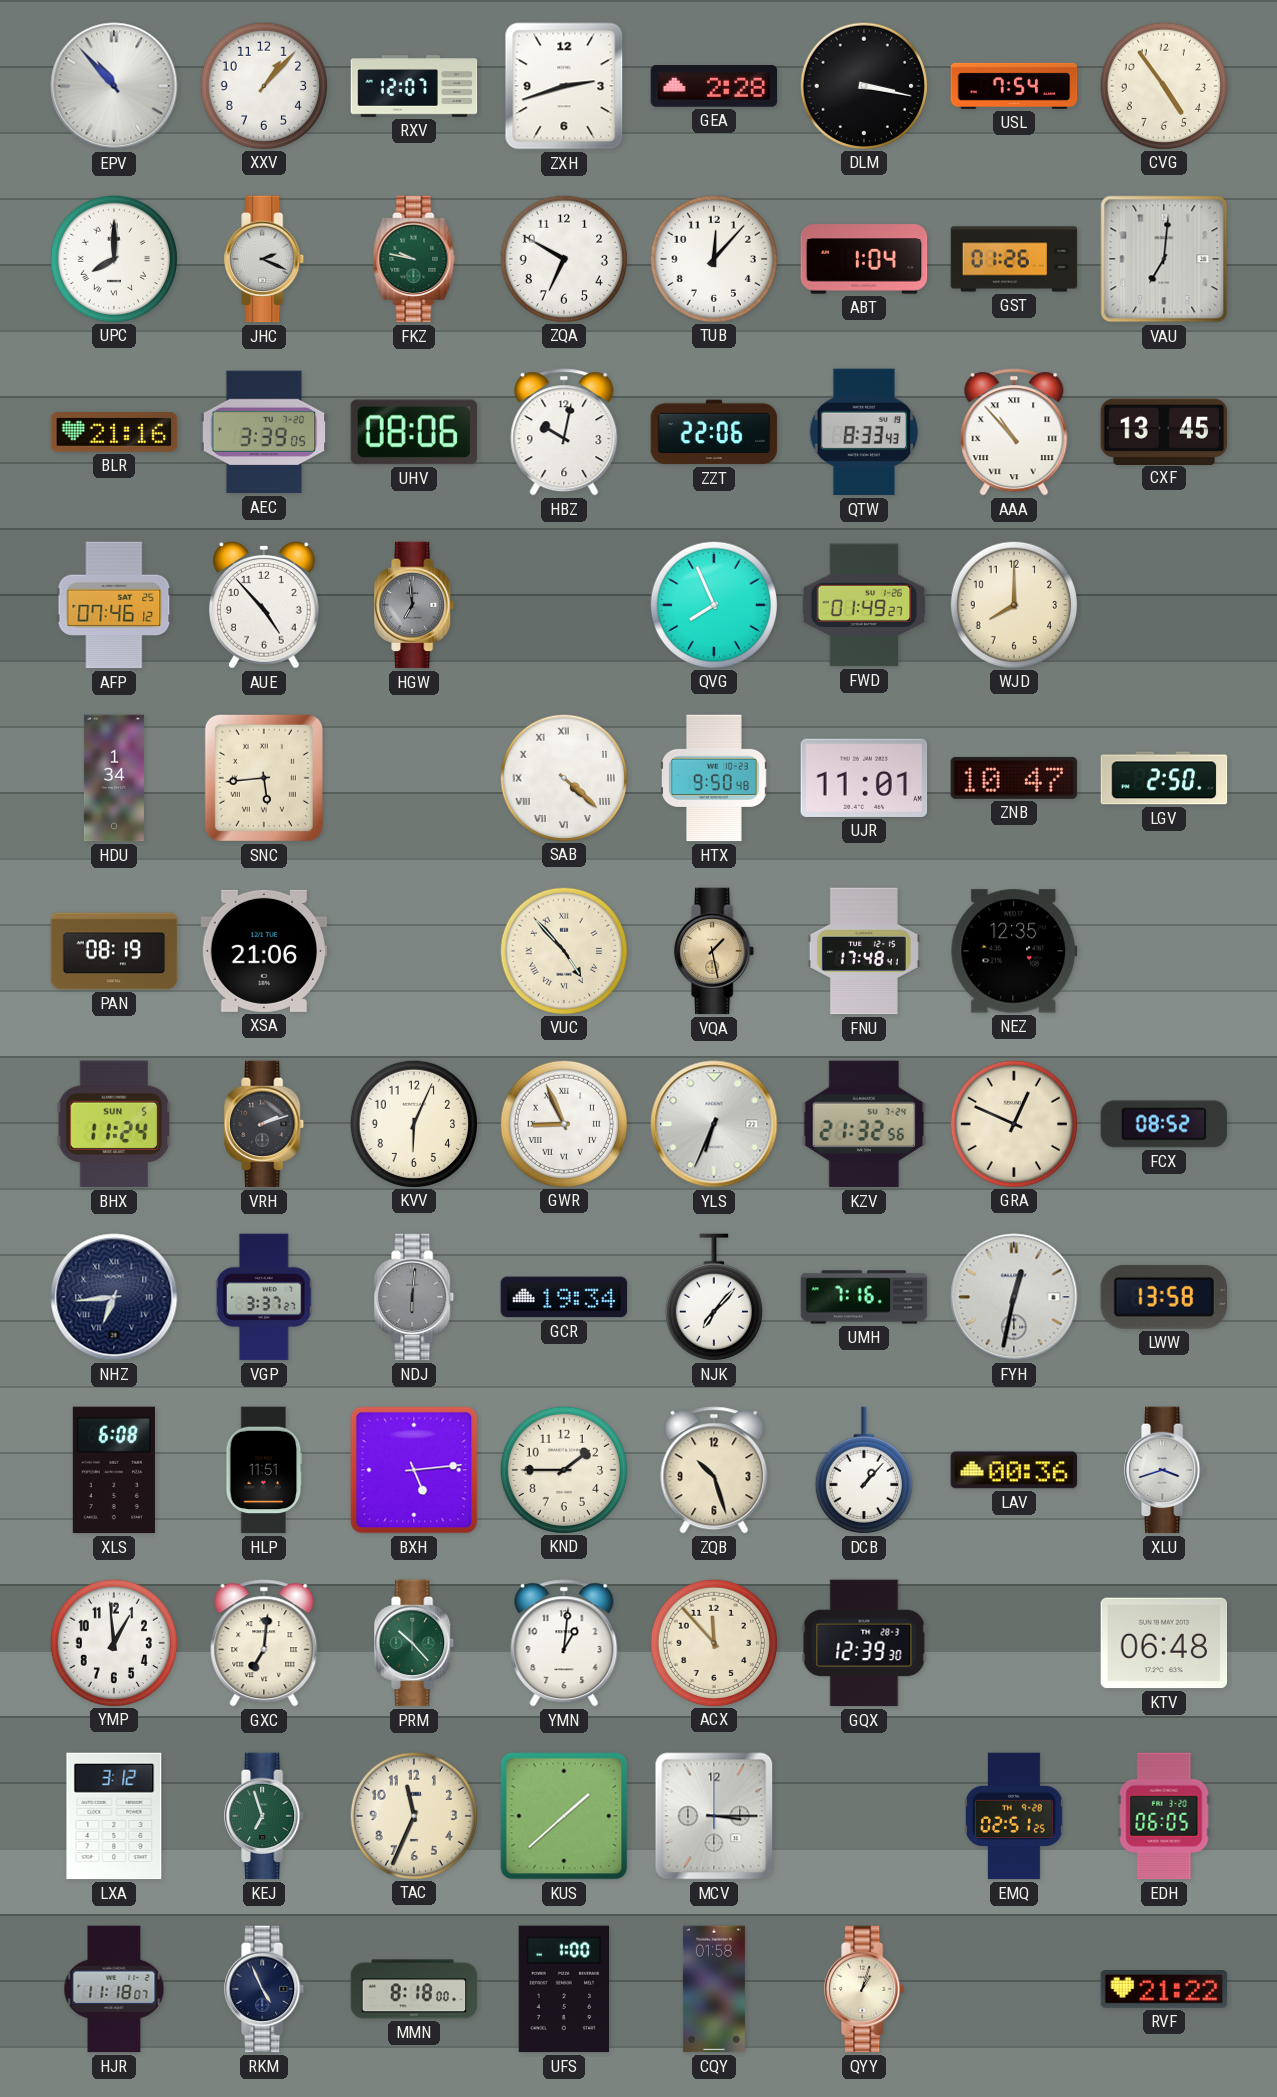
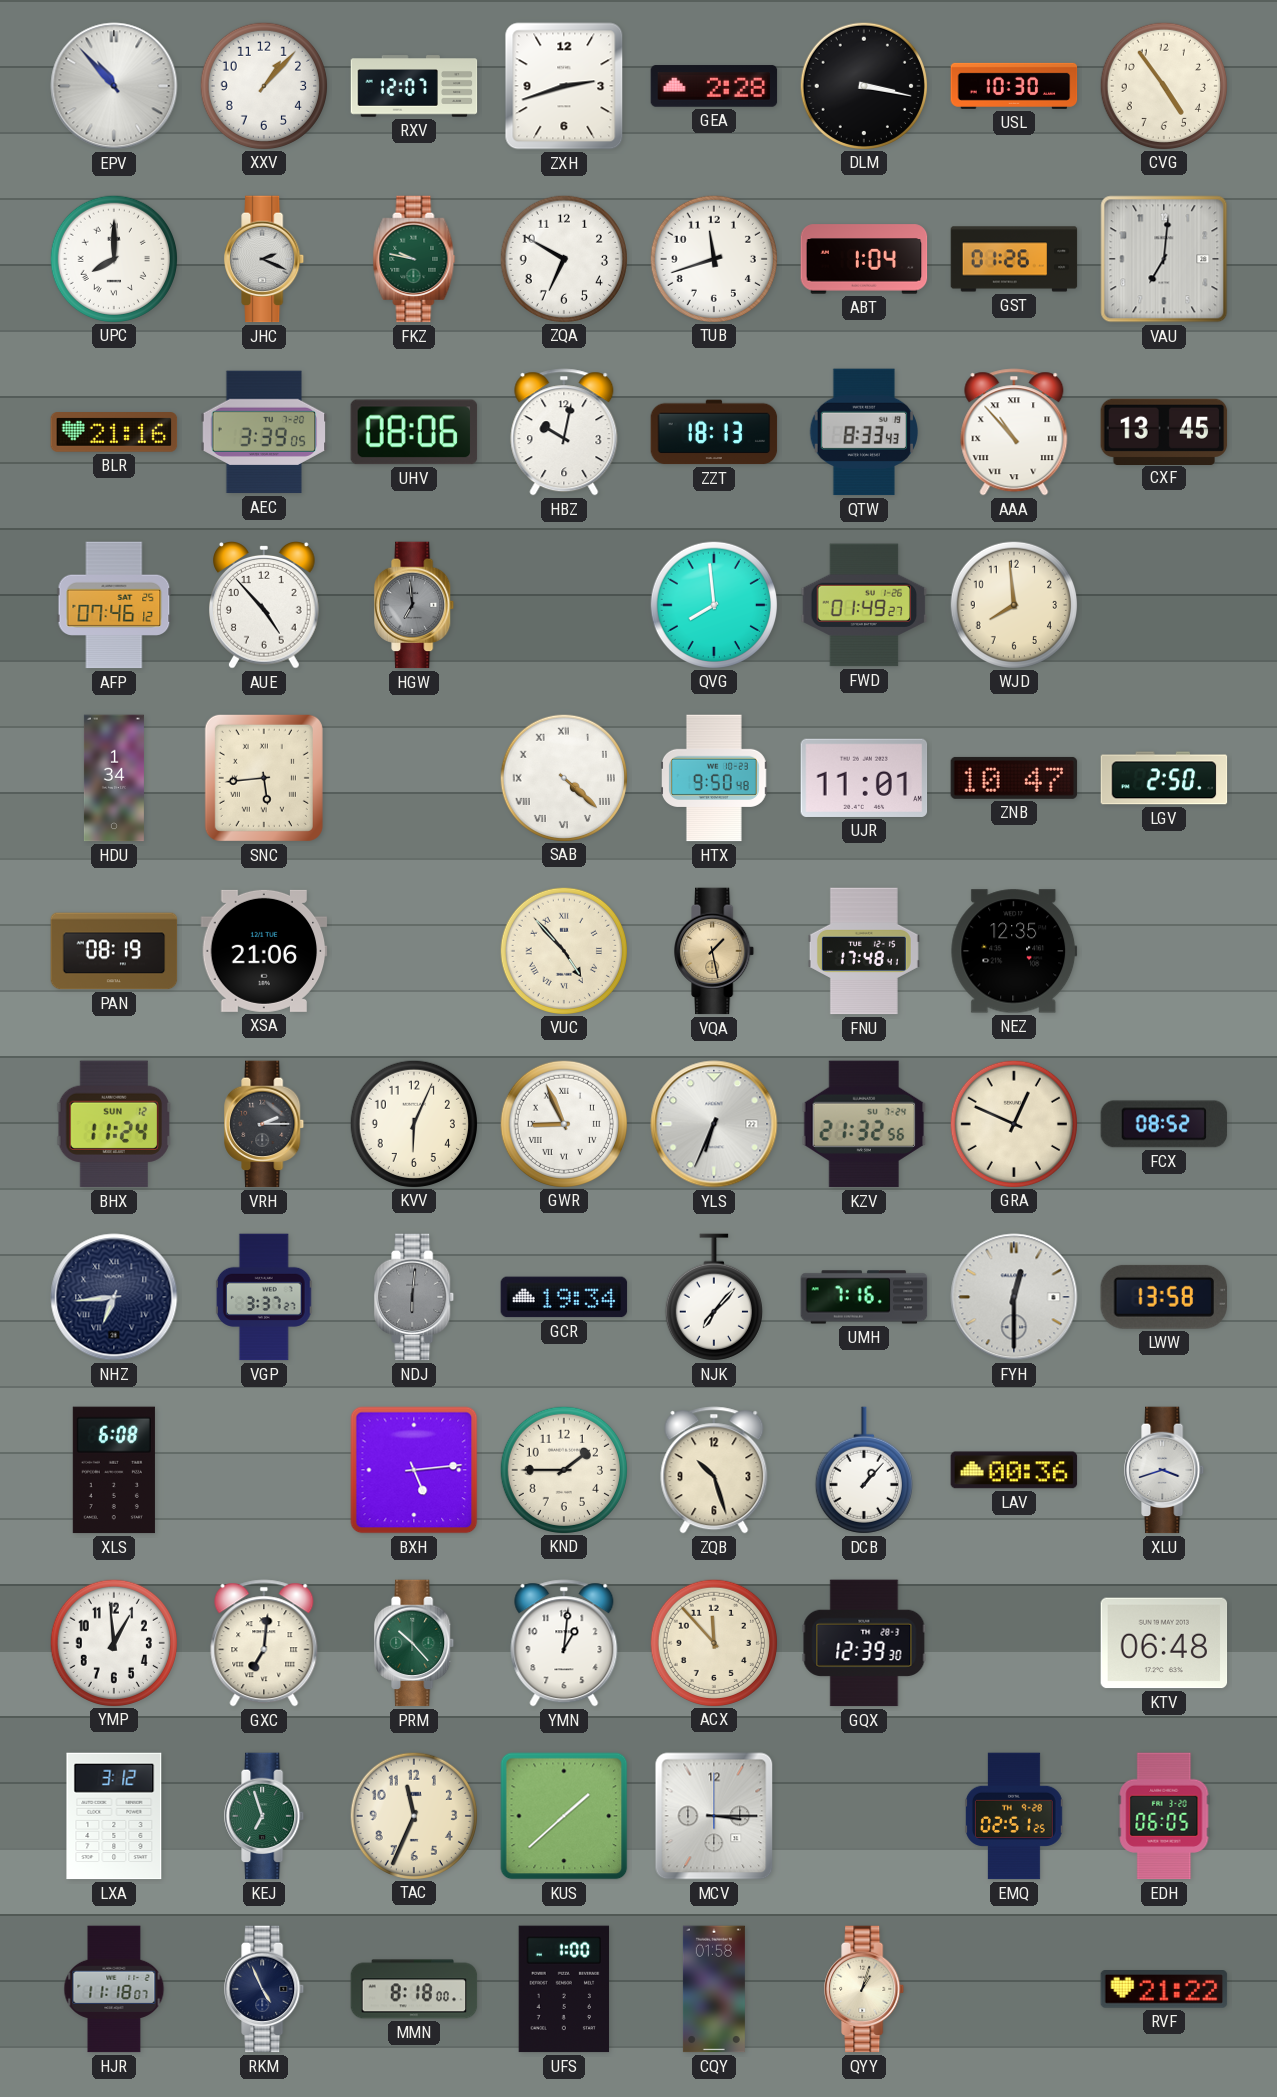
USL: 7:54 -> 10:30
TUB: 12:07 -> 11:42
ZZT: 22:06 -> 18:13
QVG: 7:56 -> 7:59
WJD: 8:00 -> 7:59
BHX date: SUN 5 -> SUN 12
VRH: 2:12 -> 2:15
FYH: 12:32 -> 12:30
HLP: 11:51 -> none
